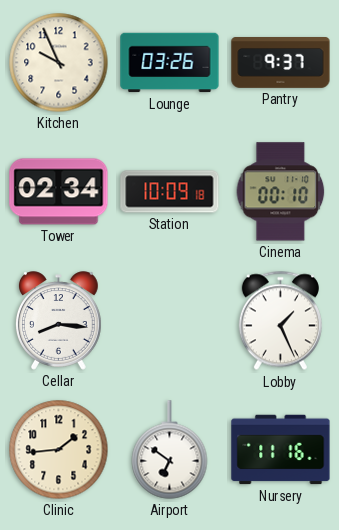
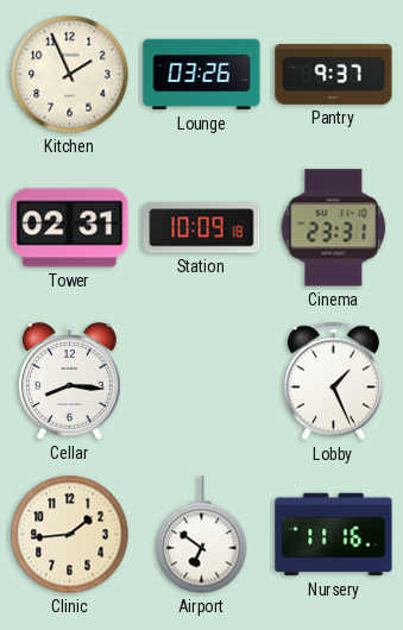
Kitchen: 9:56 -> 1:56
Tower: 02:34 -> 02:31
Cinema: 00:10 -> 23:31
